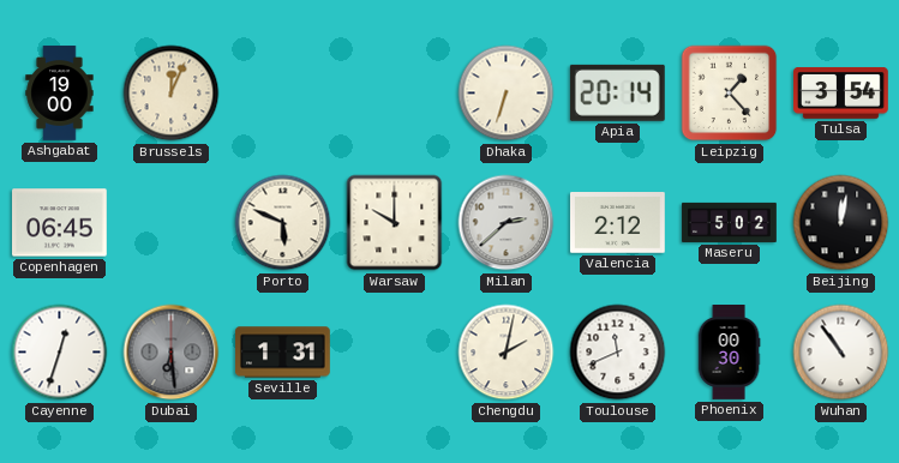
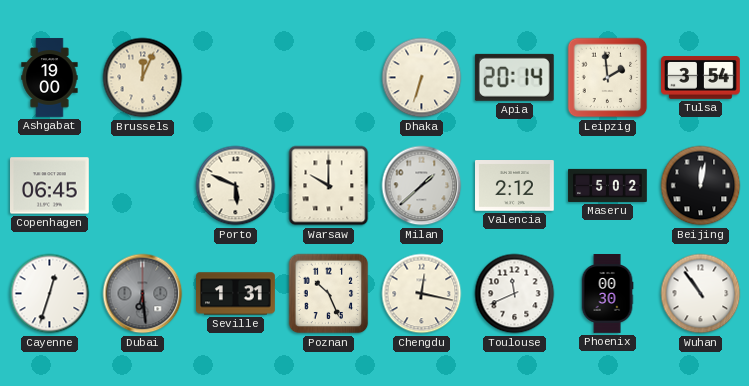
Leipzig: 1:23 -> 1:59
Milan: 2:38 -> 1:38
Poznan: none -> 10:26
Chengdu: 2:02 -> 12:17
